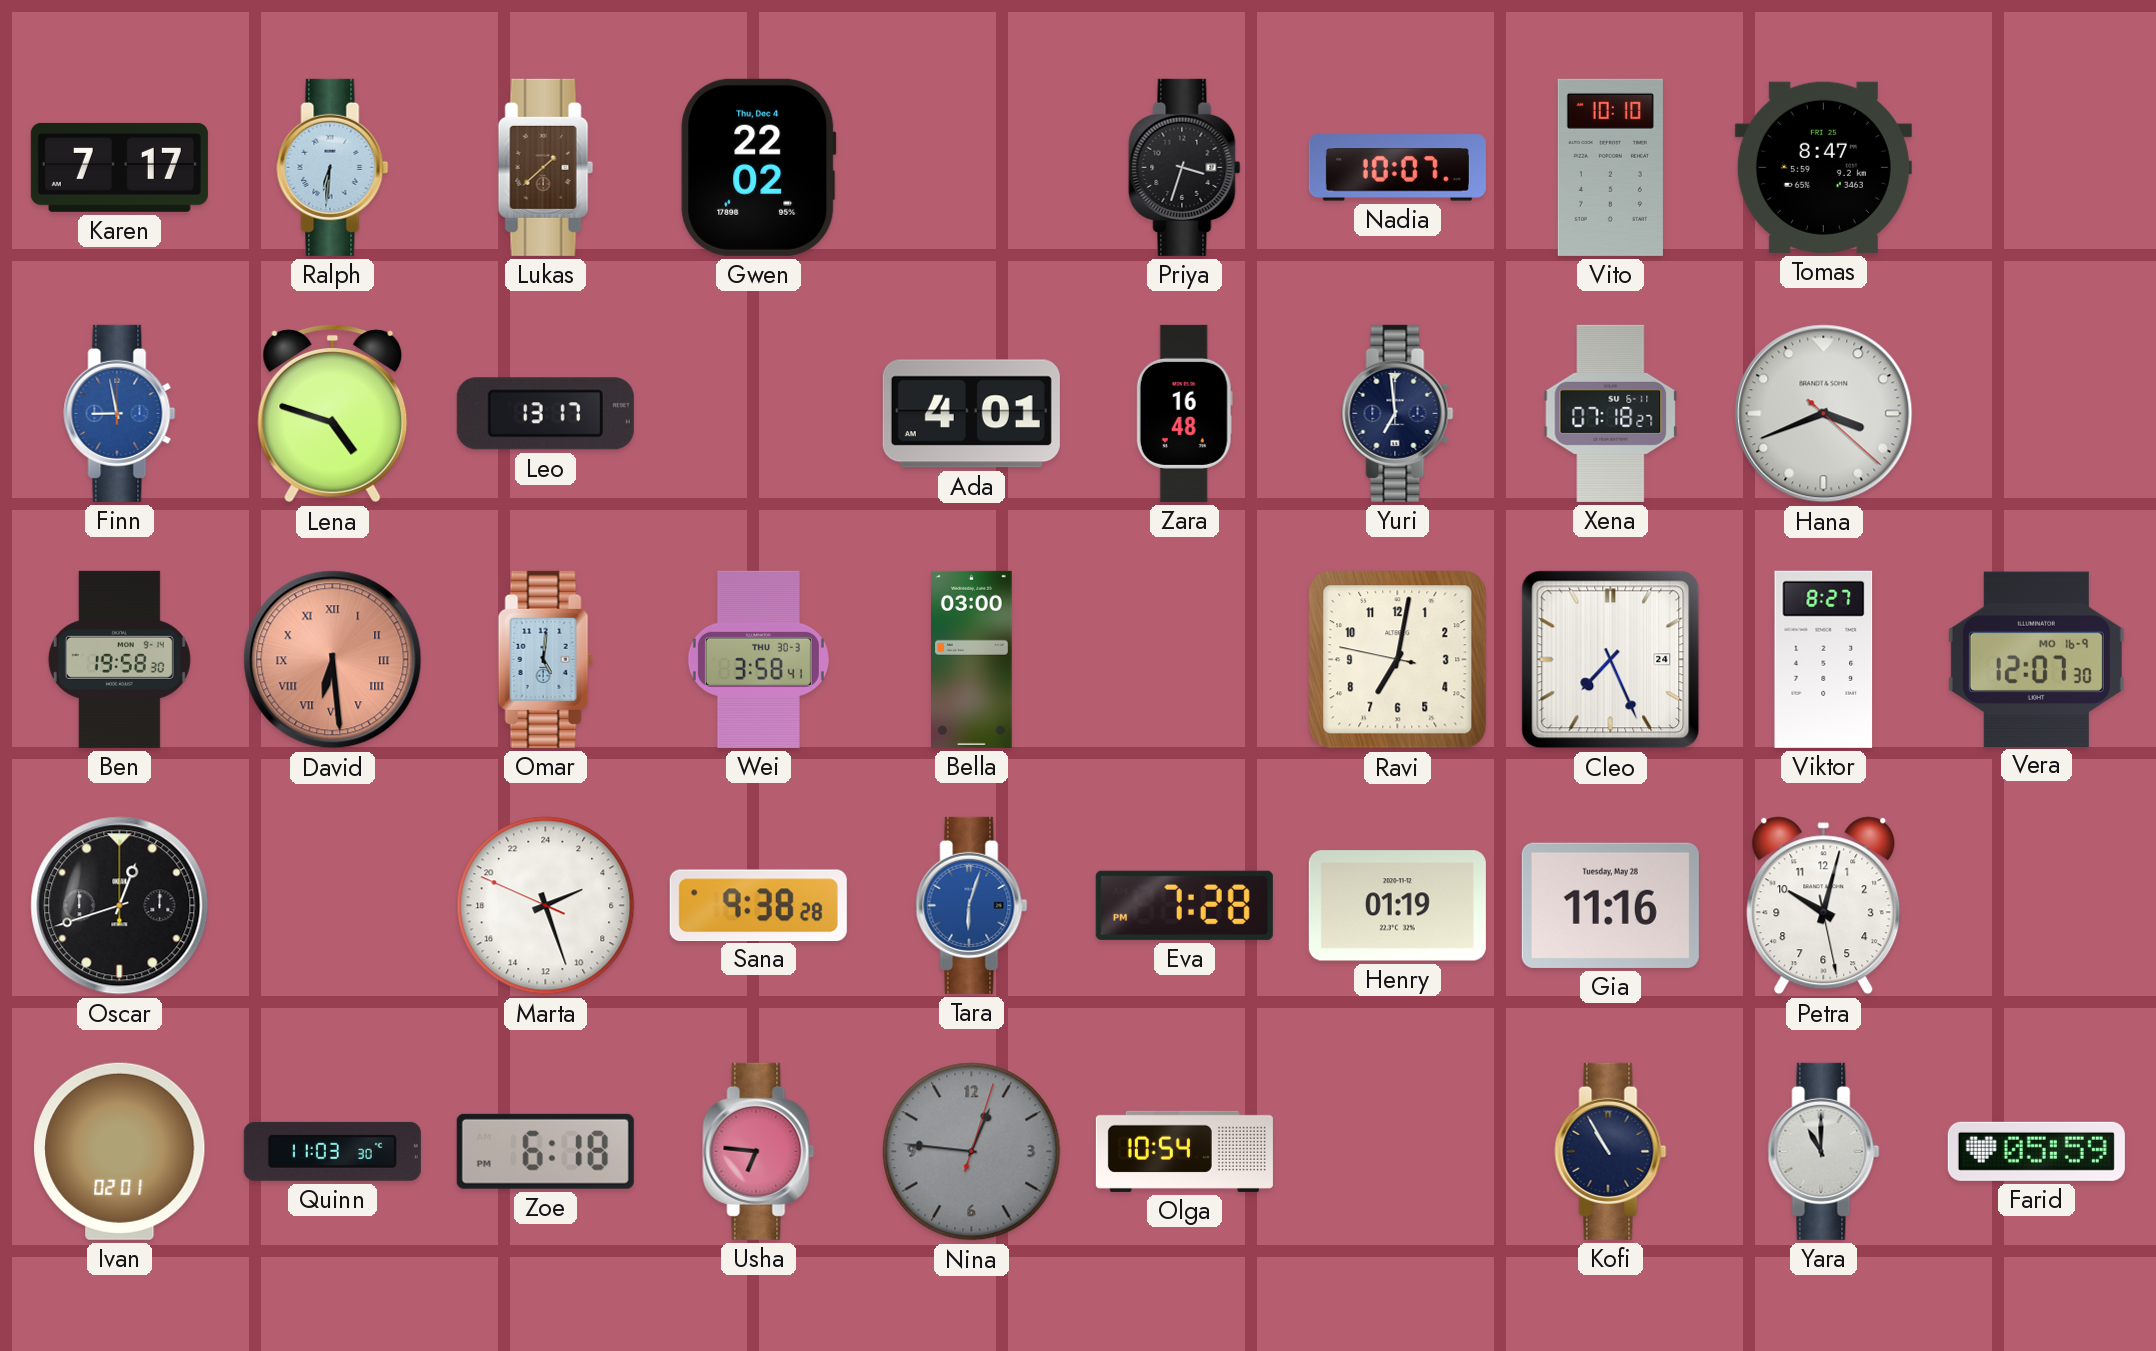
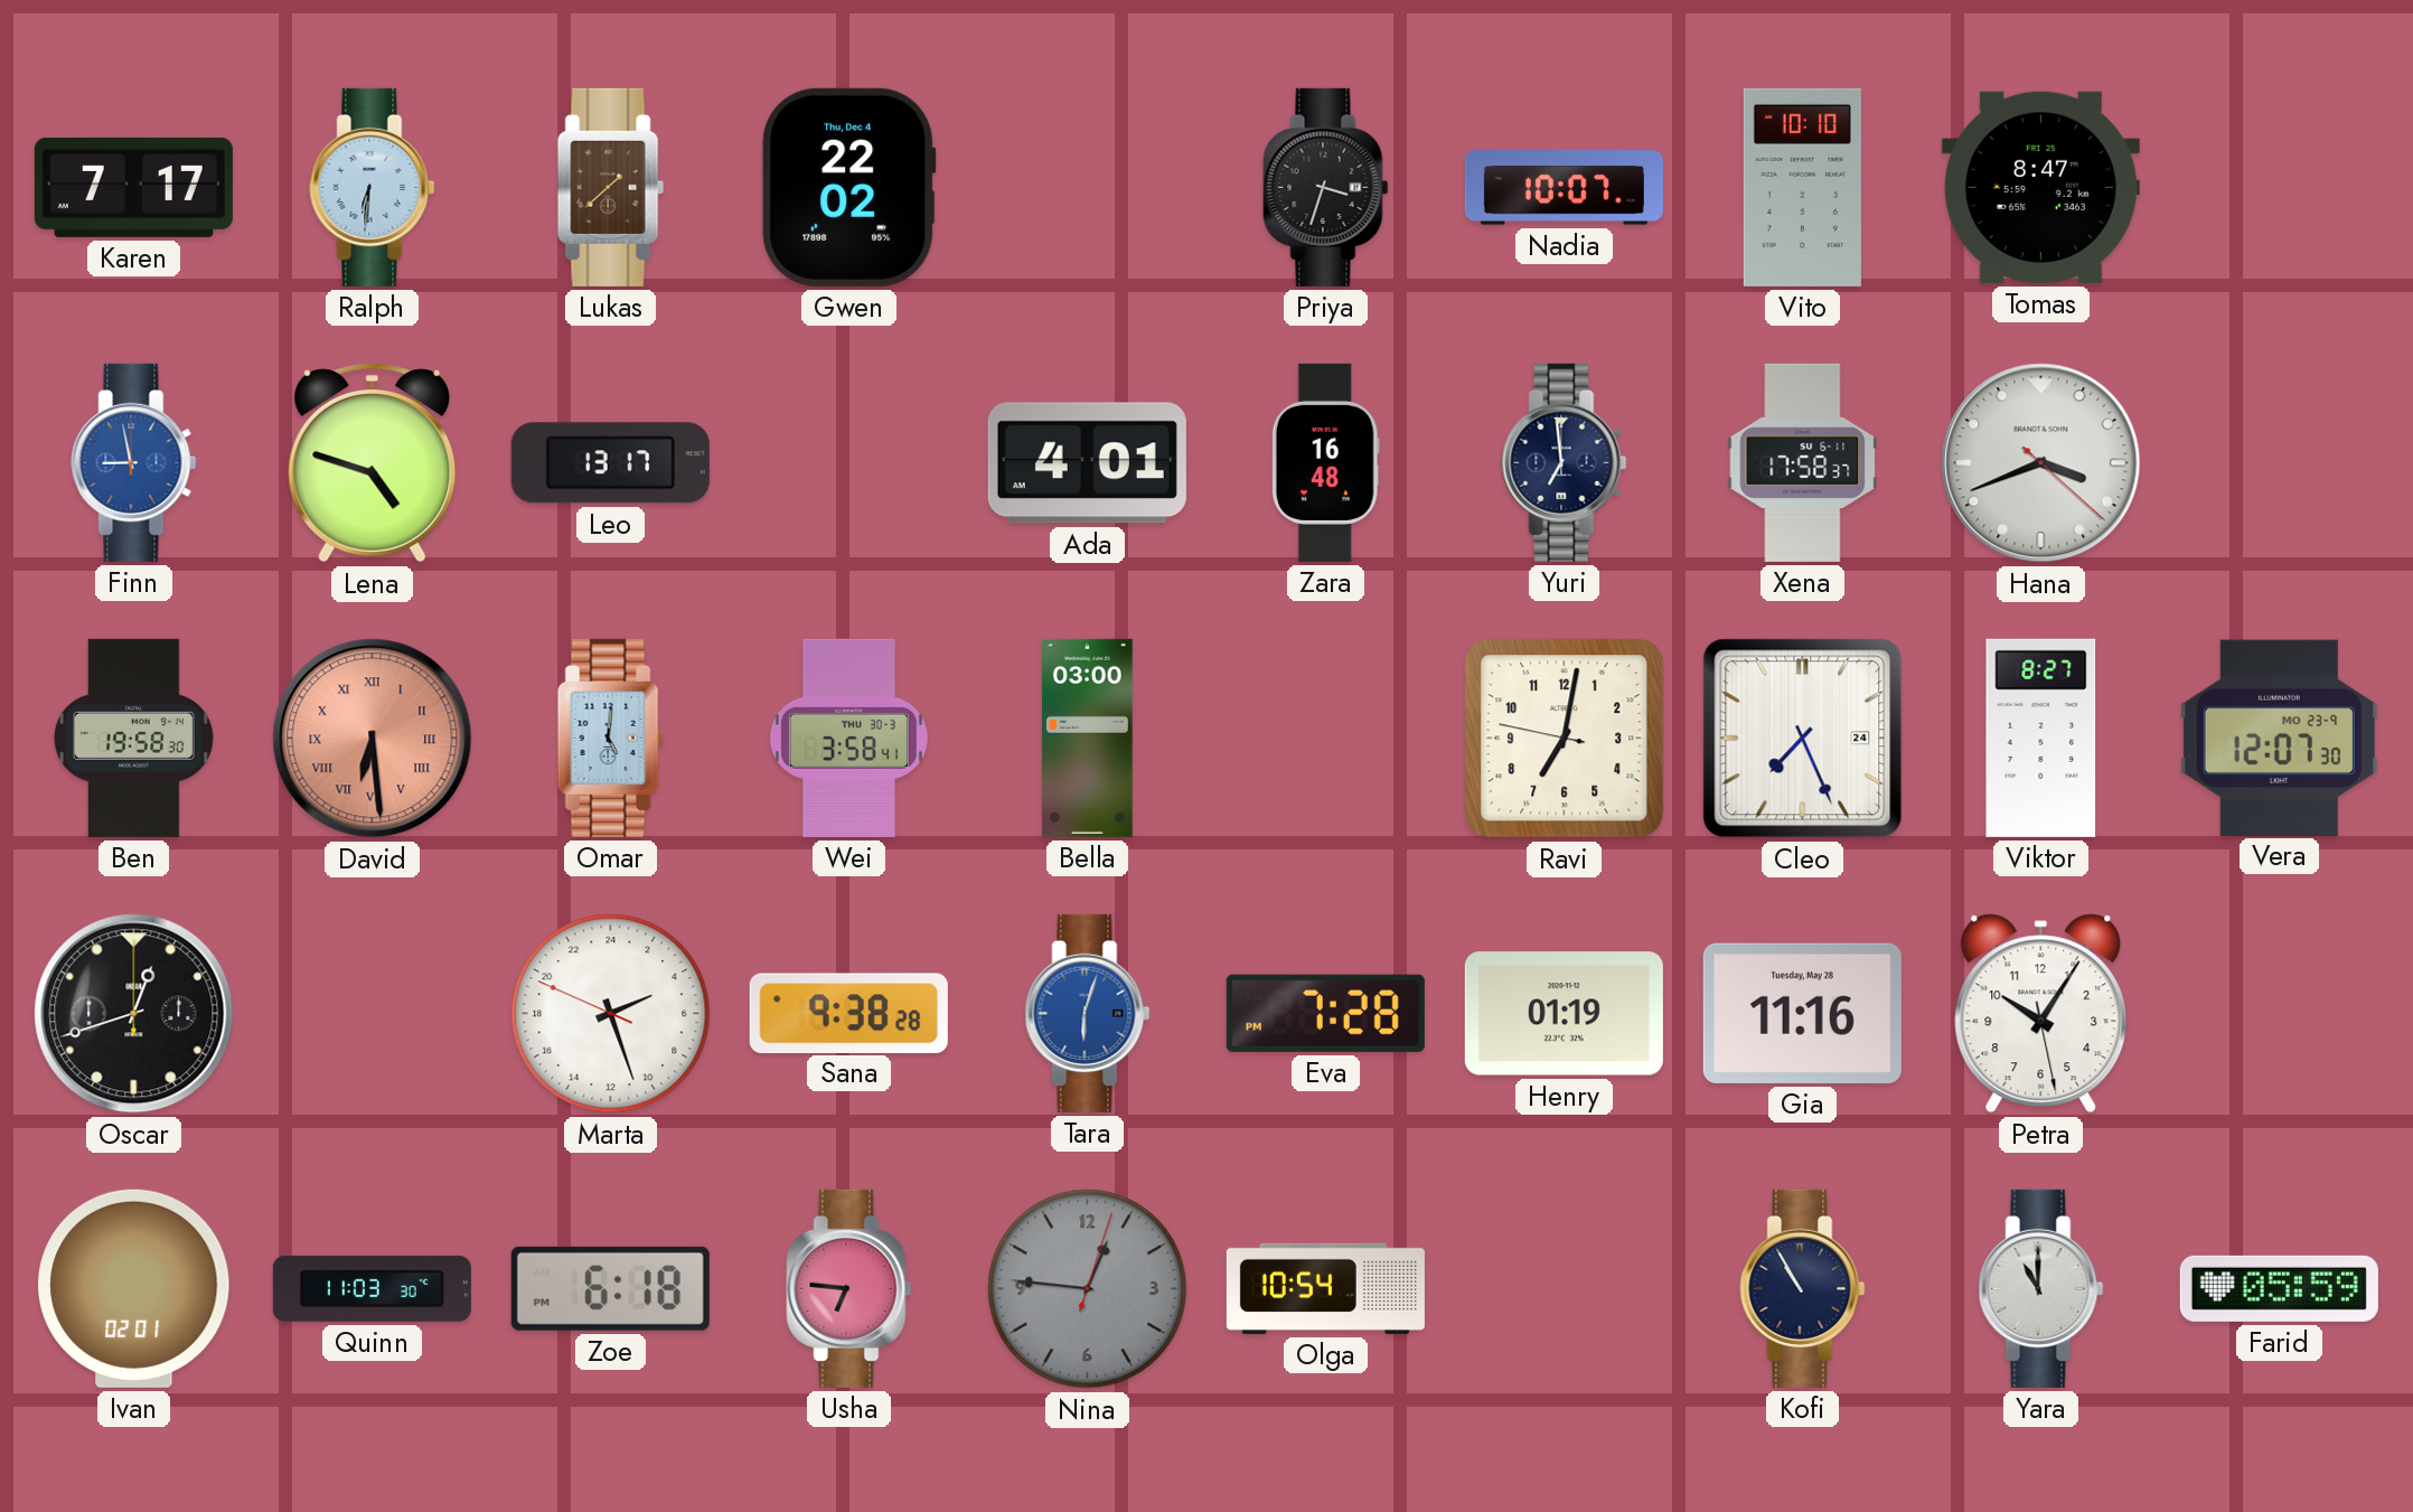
Xena: 07:18 -> 17:58
Vera date: MO 16-9 -> MO 23-9
Petra: 10:02 -> 10:05
